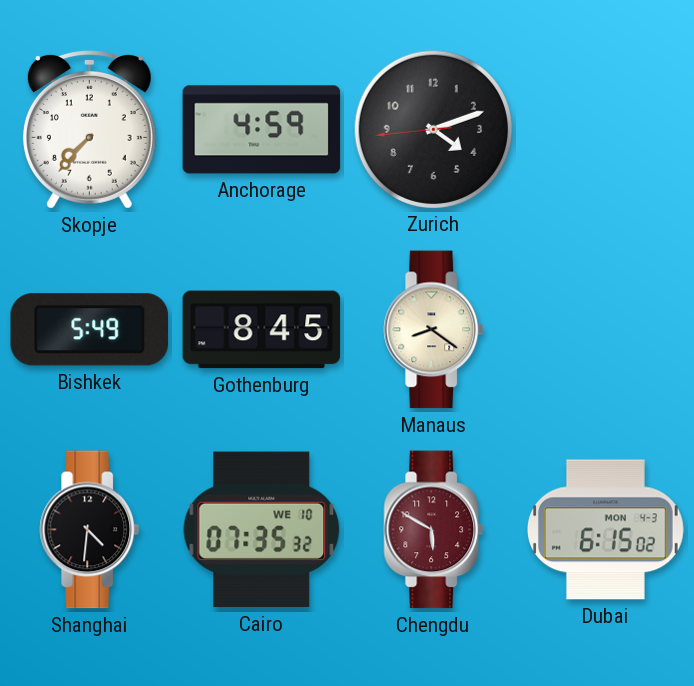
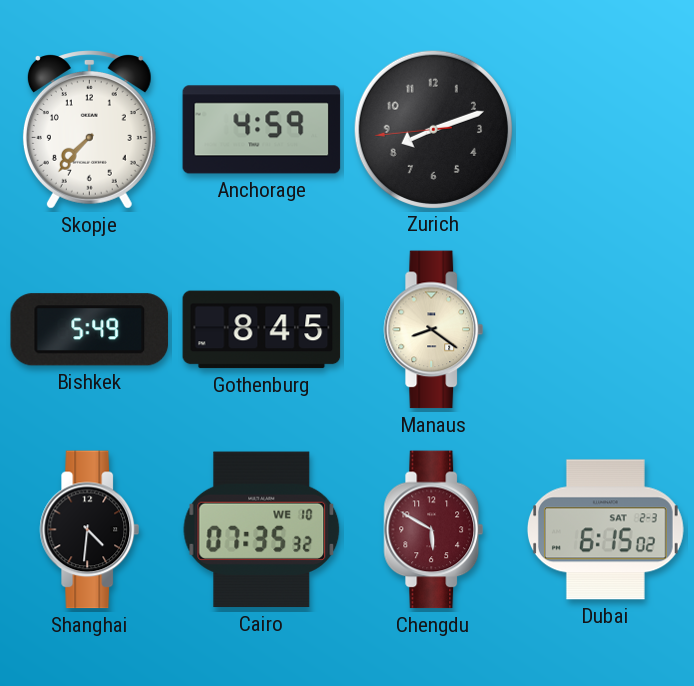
Zurich: 4:11 -> 8:11
Dubai date: MON 4-3 -> SAT 2-3
